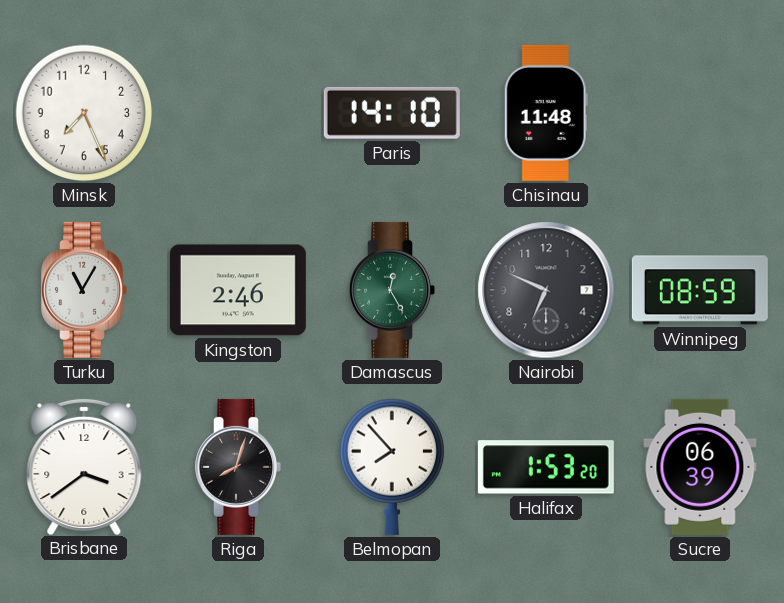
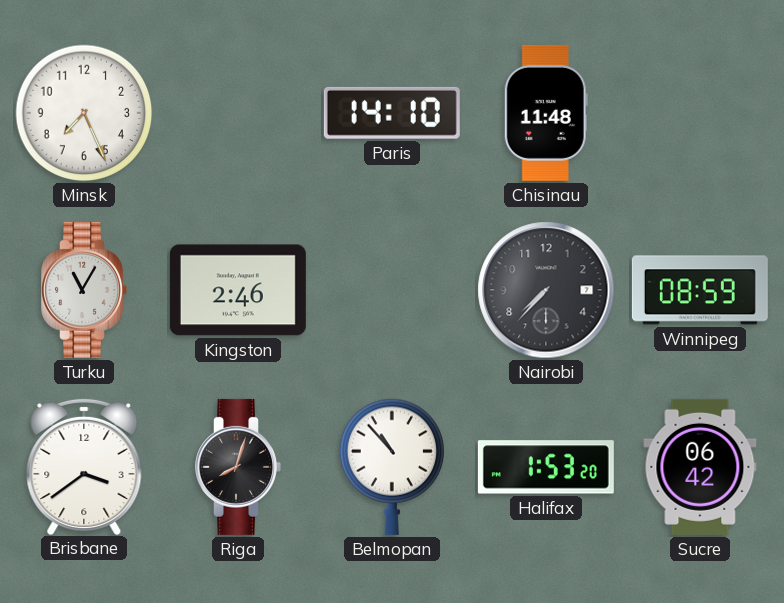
Damascus: 12:25 -> none
Nairobi: 6:49 -> 7:37
Belmopan: 7:53 -> 10:53
Sucre: 06:39 -> 06:42
